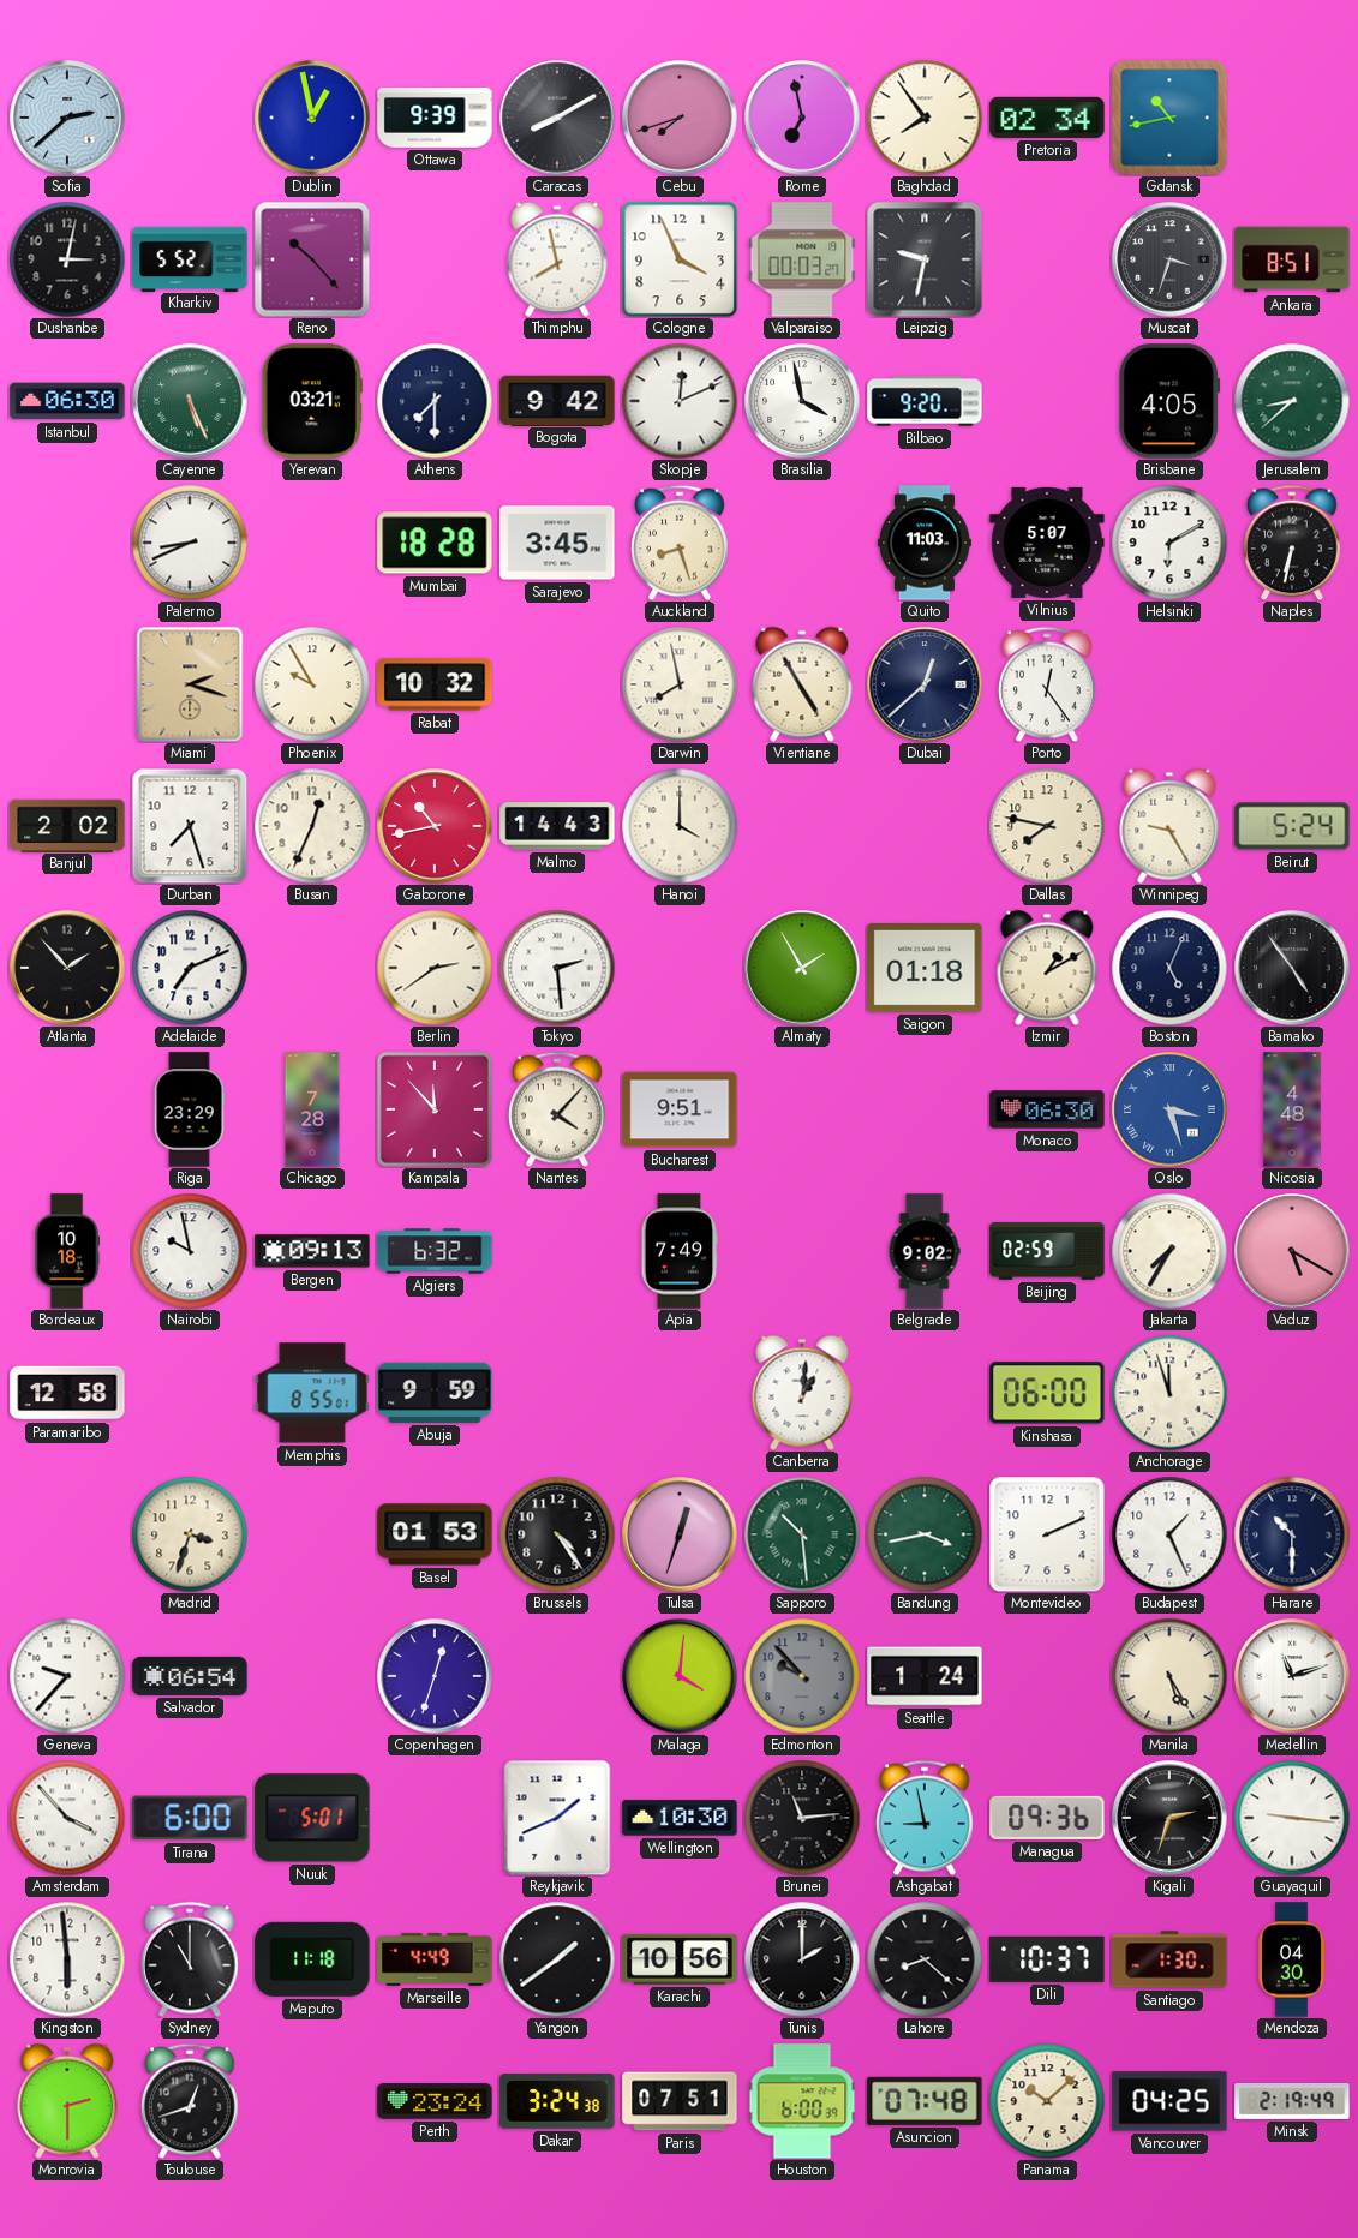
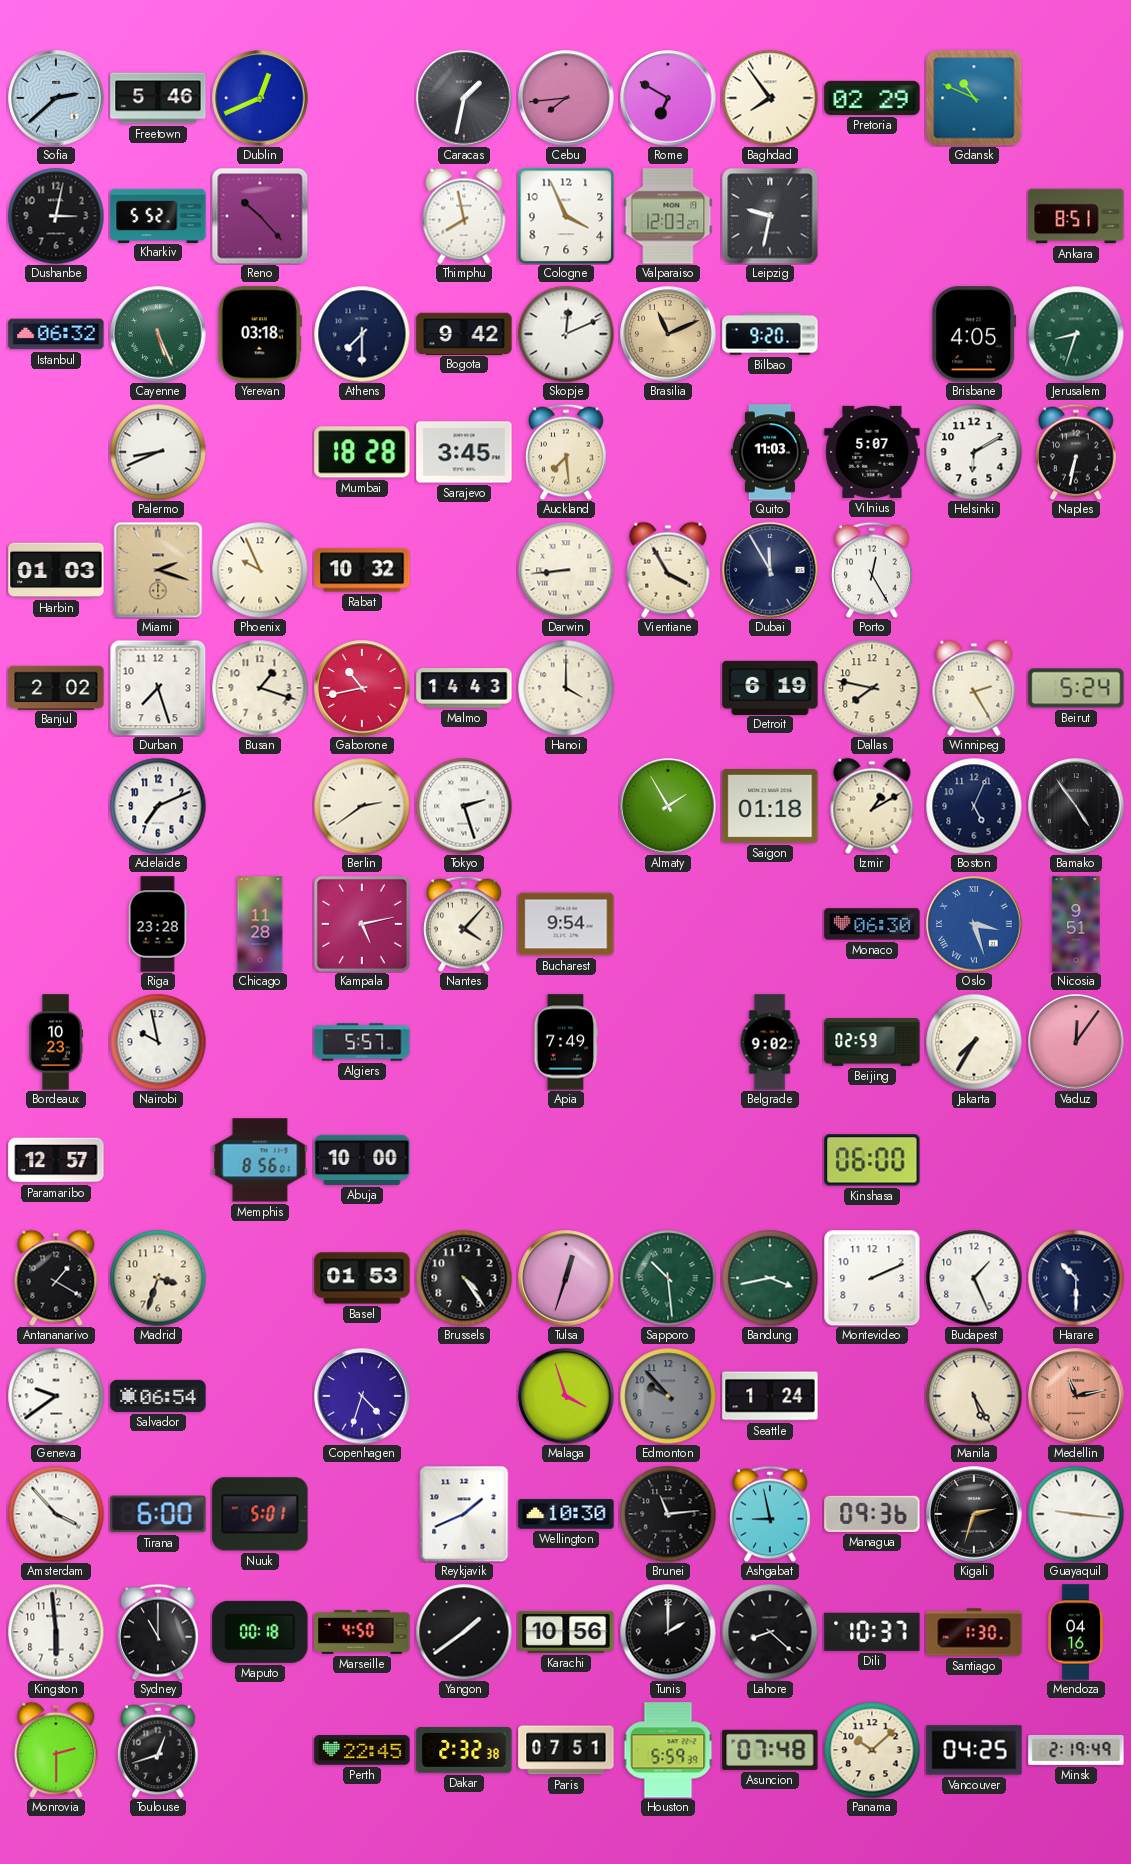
Freetown: none -> 5:46
Dublin: 12:58 -> 12:41
Ottawa: 9:39 -> none
Caracas: 8:10 -> 1:32
Cebu: 7:42 -> 7:44
Rome: 6:58 -> 6:50
Pretoria: 02:34 -> 02:29
Gdansk: 10:43 -> 10:49
Valparaiso: 00:03 -> 12:03
Muscat: 3:33 -> none
Istanbul: 06:30 -> 06:32
Yerevan: 03:21 -> 03:18
Brasilia: 3:58 -> 11:11
Brasilia dial: white -> champagne
Jerusalem: 8:38 -> 8:33
Auckland: 8:27 -> 7:29
Harbin: none -> 01:03
Phoenix: 9:55 -> 9:56
Darwin: 7:58 -> 8:44
Vientiane: 4:55 -> 3:55
Dubai: 12:38 -> 11:55
Porto: 12:24 -> 12:25
Busan: 12:34 -> 1:18
Detroit: none -> 6:19
Winnipeg: 9:25 -> 2:25
Atlanta: 1:53 -> none
Tokyo: 2:29 -> 2:27
Riga: 23:29 -> 23:28
Chicago: 7:28 -> 11:28
Kampala: 11:53 -> 5:13
Bucharest: 9:51 -> 9:54
Nicosia: 4:48 -> 9:51
Bordeaux: 10:18 -> 10:23
Bergen: 09:13 -> none
Algiers: 6:32 -> 5:57
Vaduz: 5:20 -> 12:06
Paramaribo: 12:58 -> 12:57
Memphis: 8:55 -> 8:56
Abuja: 9:59 -> 10:00
Canberra: 1:01 -> none
Anchorage: 11:57 -> none
Antananarivo: none -> 1:20
Geneva: 9:37 -> 9:39
Copenhagen: 12:33 -> 4:33
Malaga: 4:01 -> 3:57
Medellin: 11:12 -> 11:13
Medellin dial: white -> salmon
Maputo: 11:18 -> 00:18
Marseille: 4:49 -> 4:50
Mendoza: 04:30 -> 04:16
Perth: 23:24 -> 22:45
Dakar: 3:24 -> 2:32
Houston: 6:00 -> 5:59
